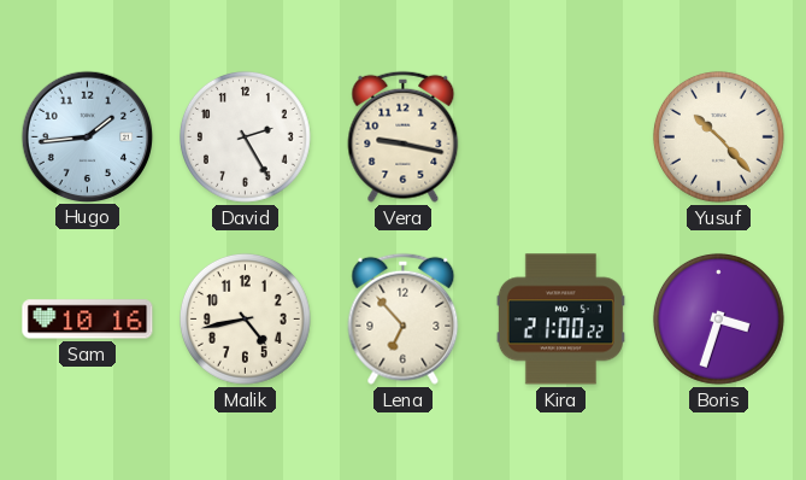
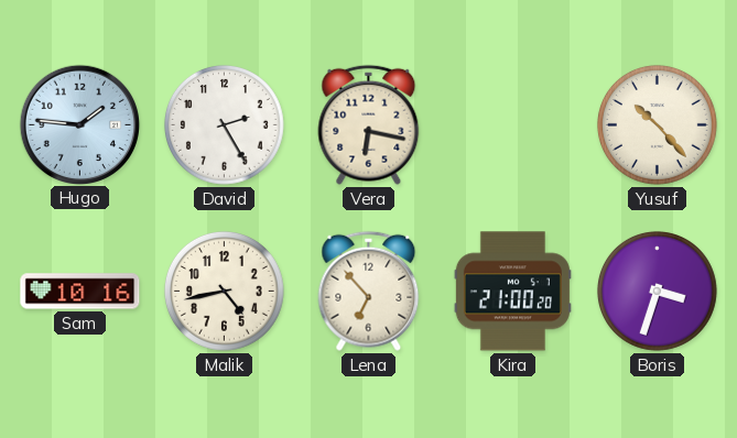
Hugo: 1:44 -> 1:46
Vera: 9:17 -> 6:17
Kira: 21:00:22 -> 21:00:20
